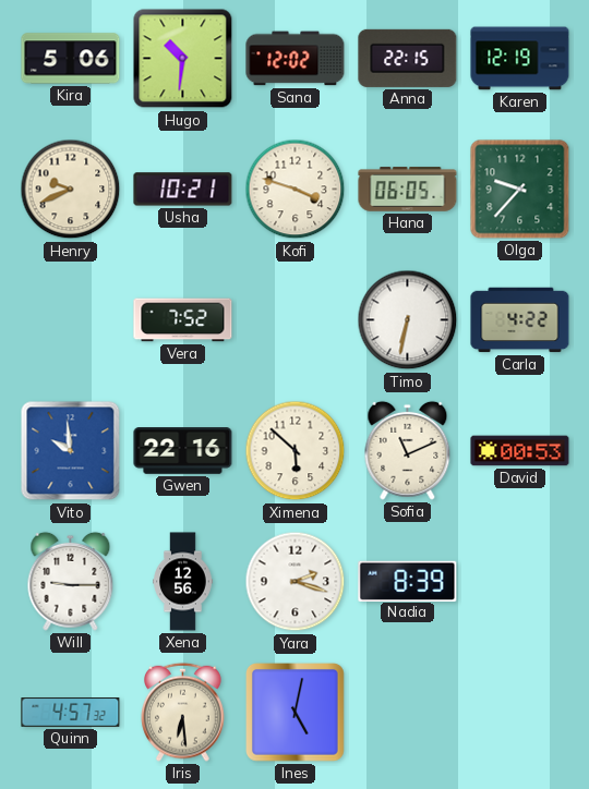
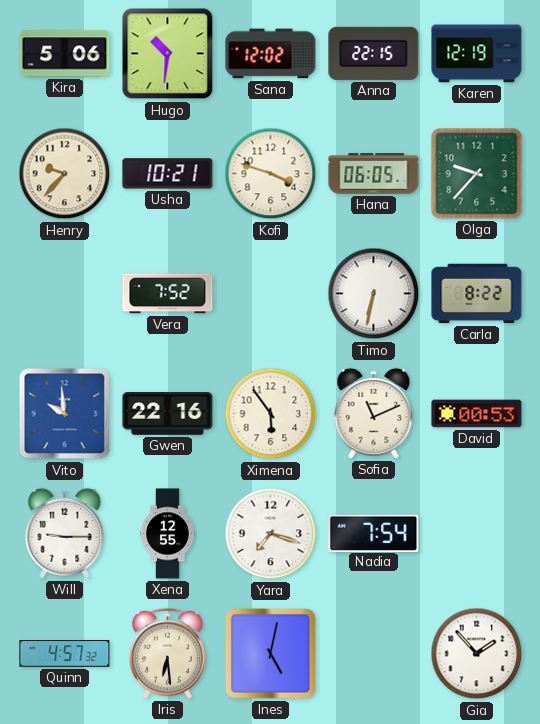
Henry: 9:41 -> 9:37
Carla: 4:22 -> 8:22
Ximena: 5:52 -> 5:54
Xena: 12:56 -> 12:55
Yara: 2:18 -> 7:18
Nadia: 8:39 -> 7:54
Gia: none -> 1:53
